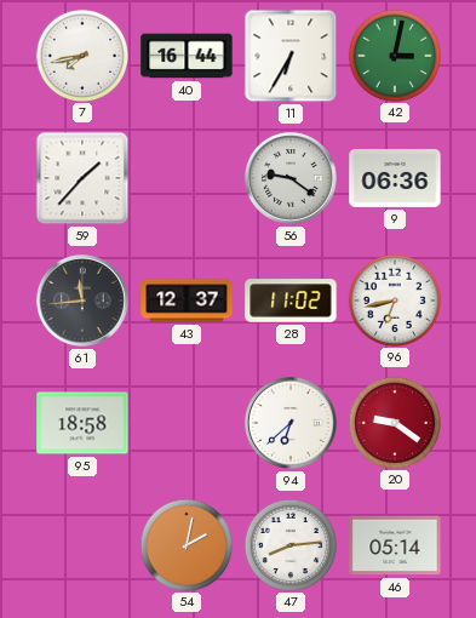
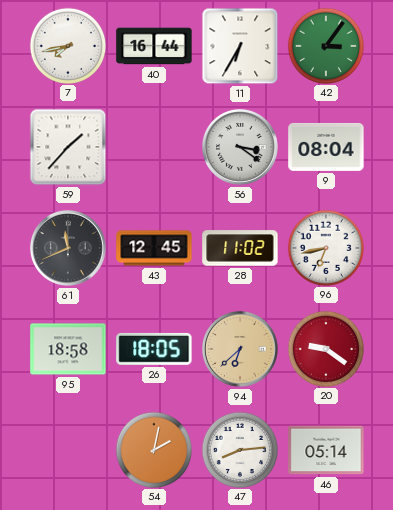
42: 3:02 -> 3:06
56: 9:21 -> 3:21
9: 06:36 -> 08:04
61: 11:44 -> 11:41
43: 12:37 -> 12:45
26: none -> 18:05
94 dial: white -> champagne
